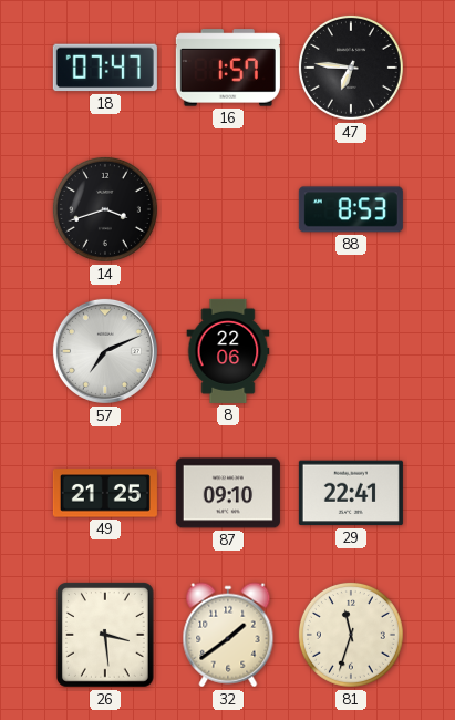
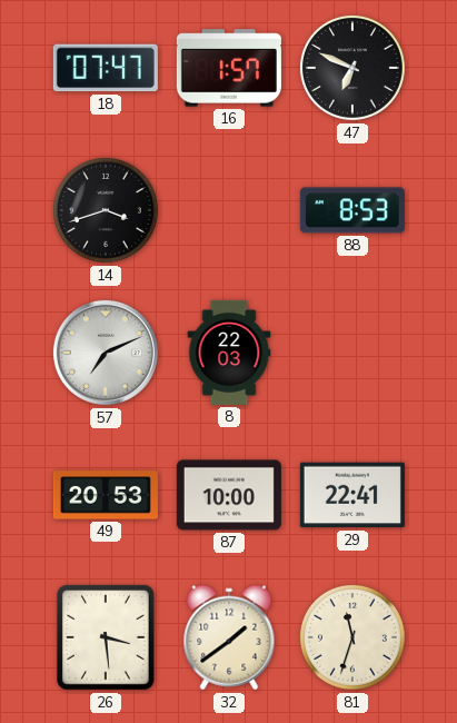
47: 6:46 -> 6:49
8: 22:06 -> 22:03
49: 21:25 -> 20:53
87: 09:10 -> 10:00
